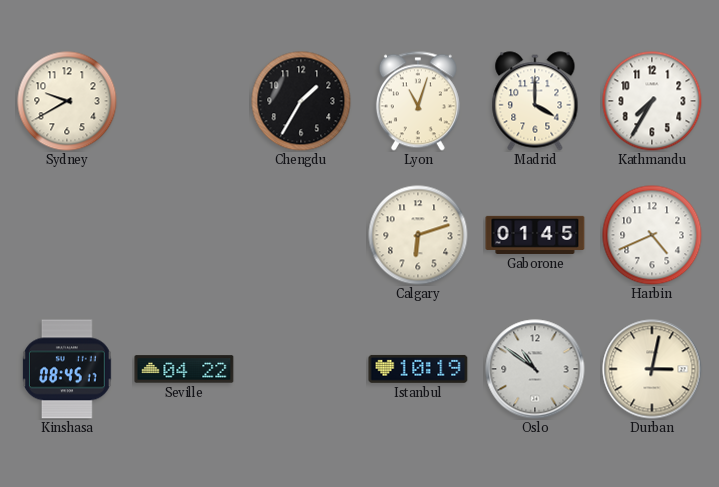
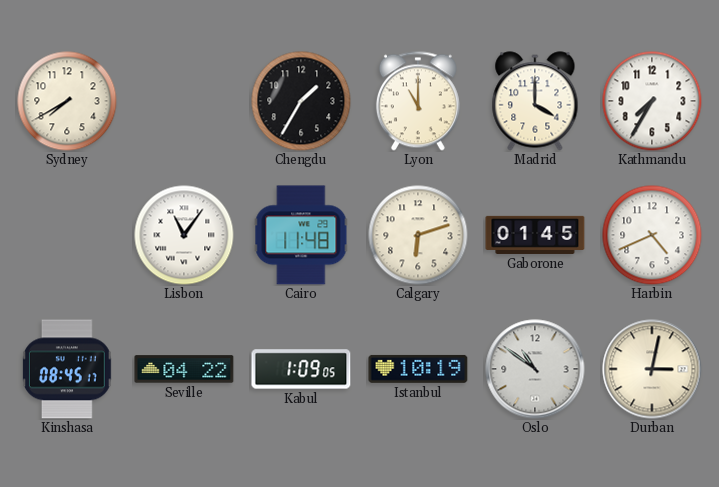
Sydney: 9:40 -> 7:40
Lyon: 11:03 -> 11:00
Lisbon: none -> 11:06
Cairo: none -> 11:48
Kabul: none -> 1:09
